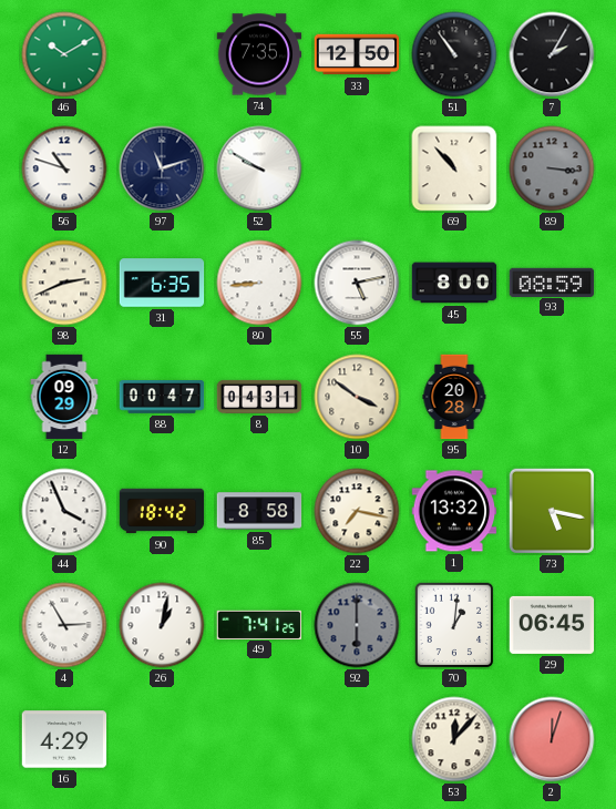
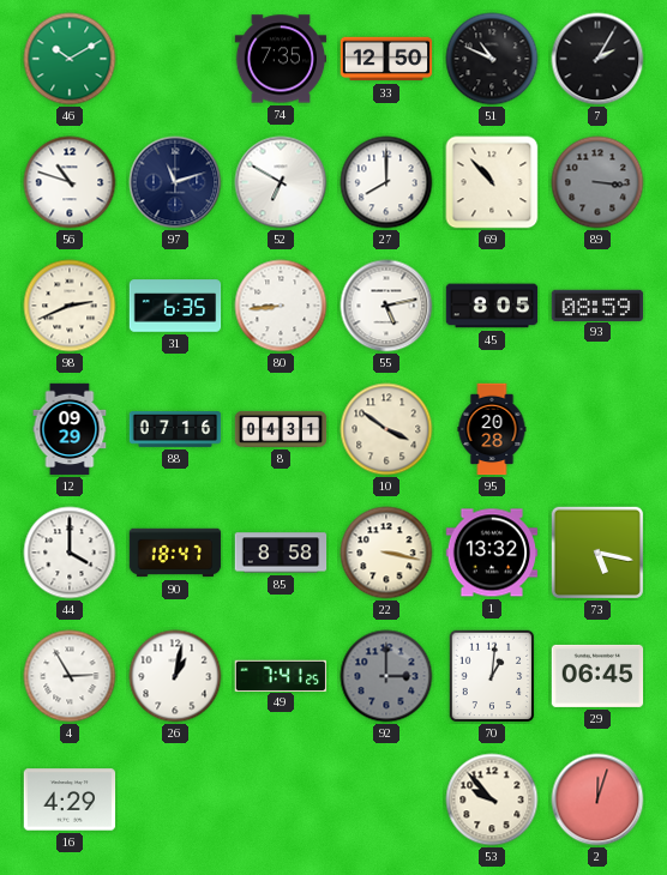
51: 10:54 -> 10:49
52: 9:50 -> 6:50
27: none -> 8:00
45: 8:00 -> 8:05
88: 00:47 -> 07:16
44: 3:56 -> 4:00
90: 18:42 -> 18:47
22: 7:17 -> 3:17
92: 6:00 -> 3:00
53: 12:07 -> 9:53
